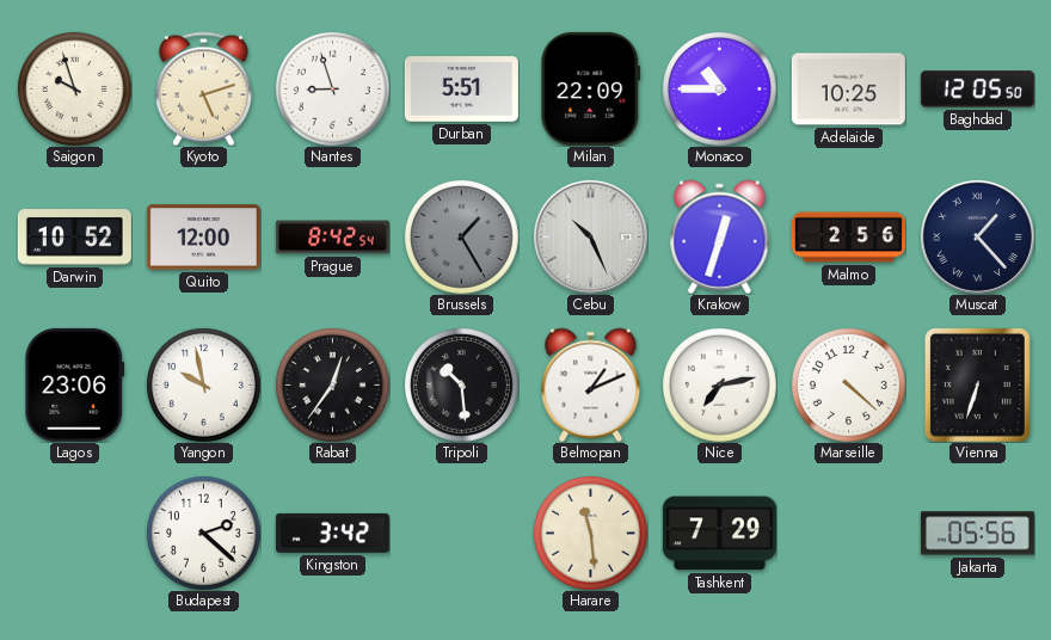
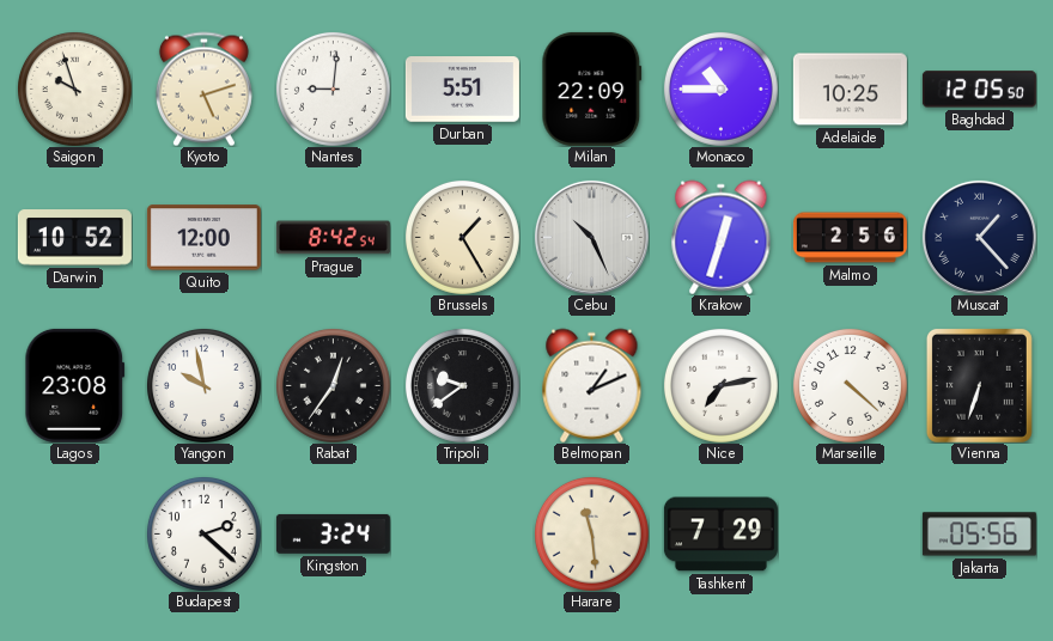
Nantes: 8:57 -> 9:01
Brussels dial: grey -> cream
Lagos: 23:06 -> 23:08
Tripoli: 10:29 -> 9:39
Kingston: 3:42 -> 3:24
